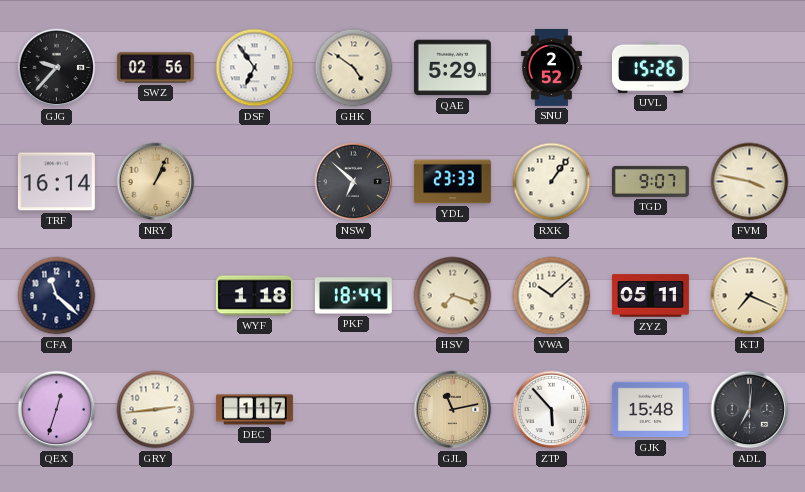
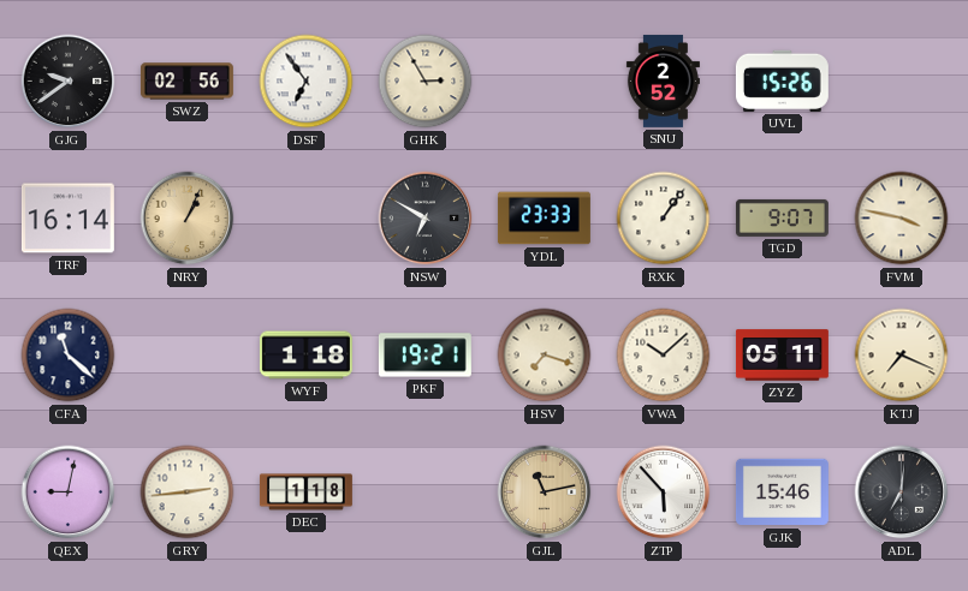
GJG: 9:37 -> 9:39
GHK: 4:51 -> 2:55
QAE: 5:29 -> none
NSW: 6:52 -> 6:50
PKF: 18:44 -> 19:21
QEX: 12:33 -> 9:02
DEC: 1:17 -> 1:18
GJK: 15:48 -> 15:46
